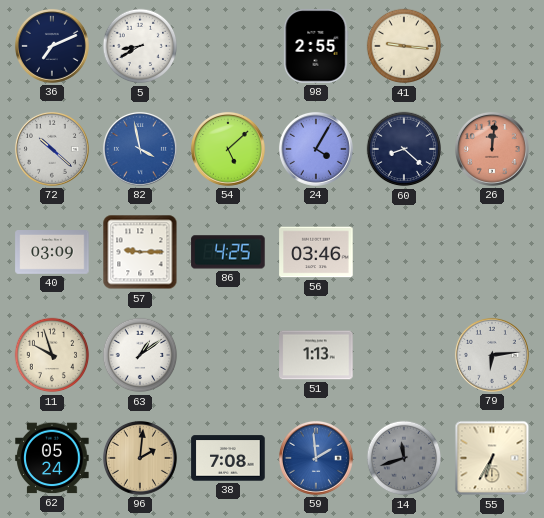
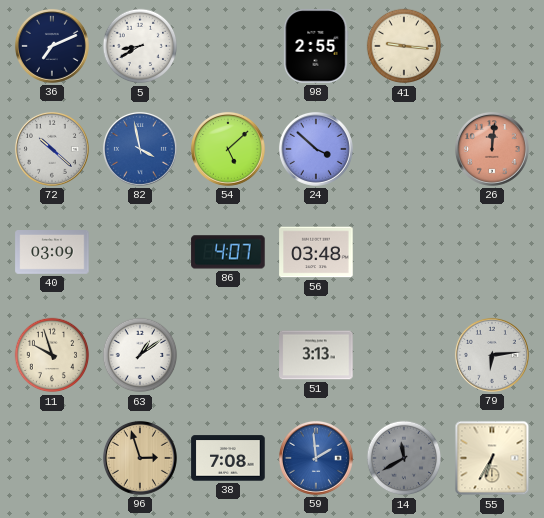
24: 4:05 -> 3:52
60: 8:22 -> none
57: 9:15 -> none
86: 4:25 -> 4:07
56: 03:46 -> 03:48
51: 1:13 -> 3:13
62: 05:24 -> none
96: 2:01 -> 2:57
14: 11:42 -> 11:40
